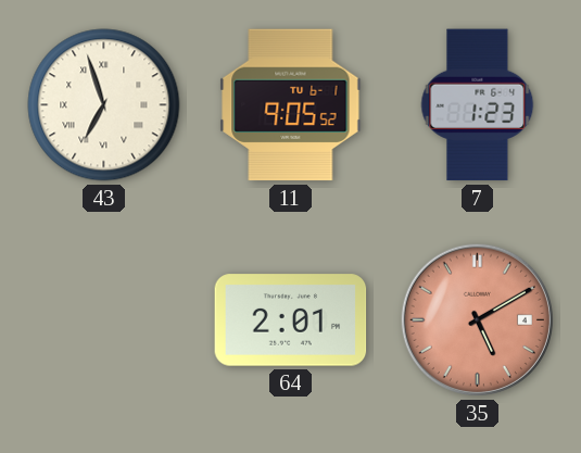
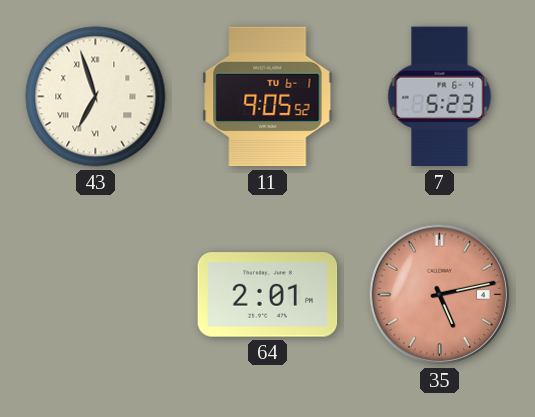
7: 1:23 -> 5:23
35: 5:10 -> 5:13
